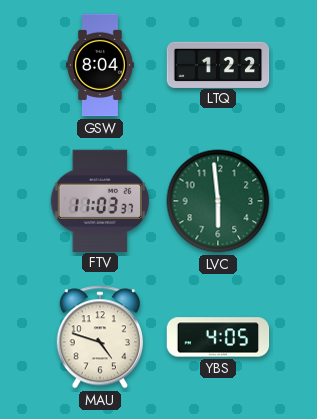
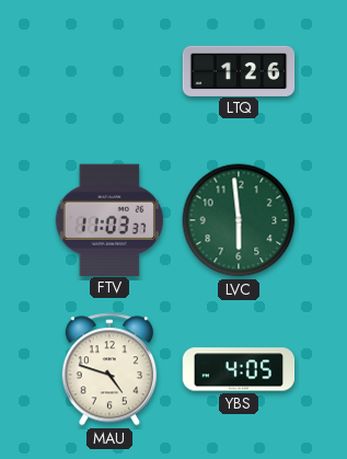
GSW: 8:04 -> none
LTQ: 1:22 -> 1:26
